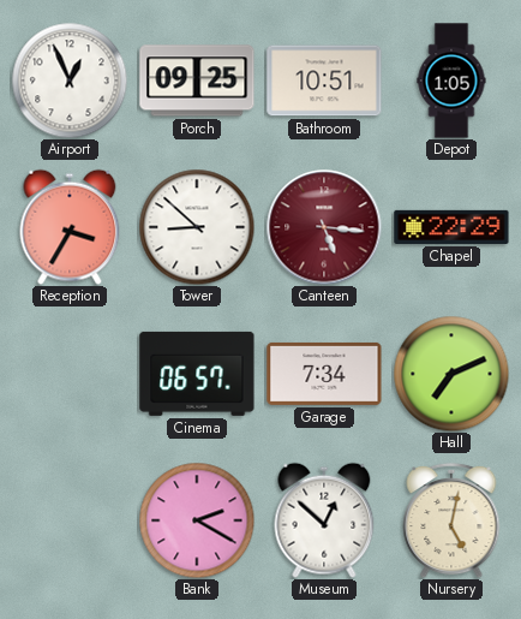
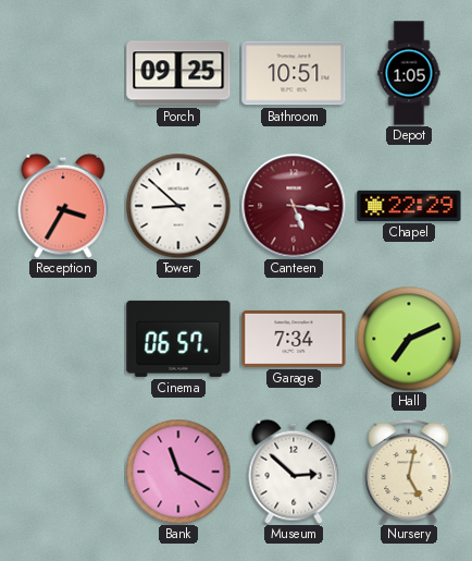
Airport: 12:56 -> none
Bank: 2:20 -> 11:20
Museum: 12:52 -> 2:52
